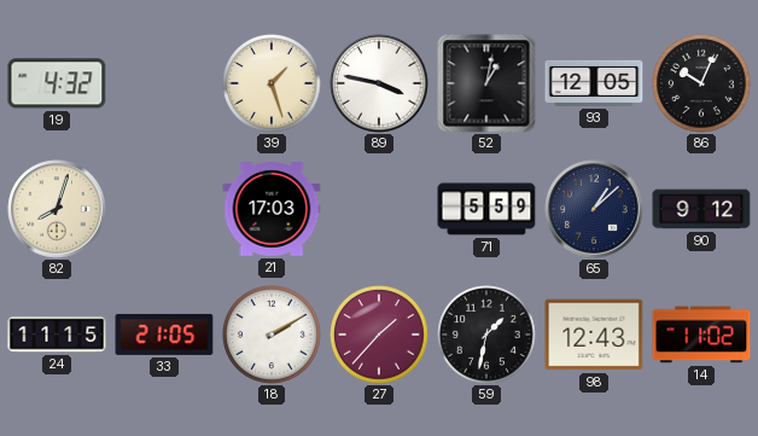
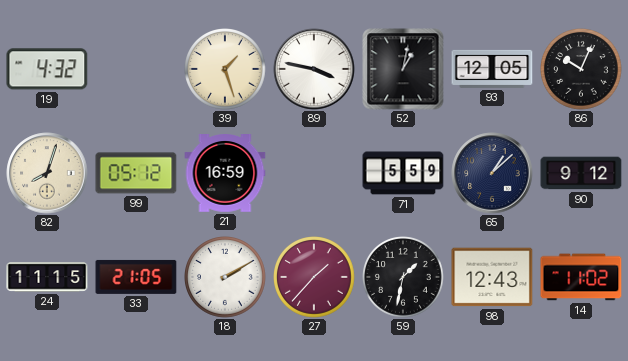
99: none -> 05:12
21: 17:03 -> 16:59
